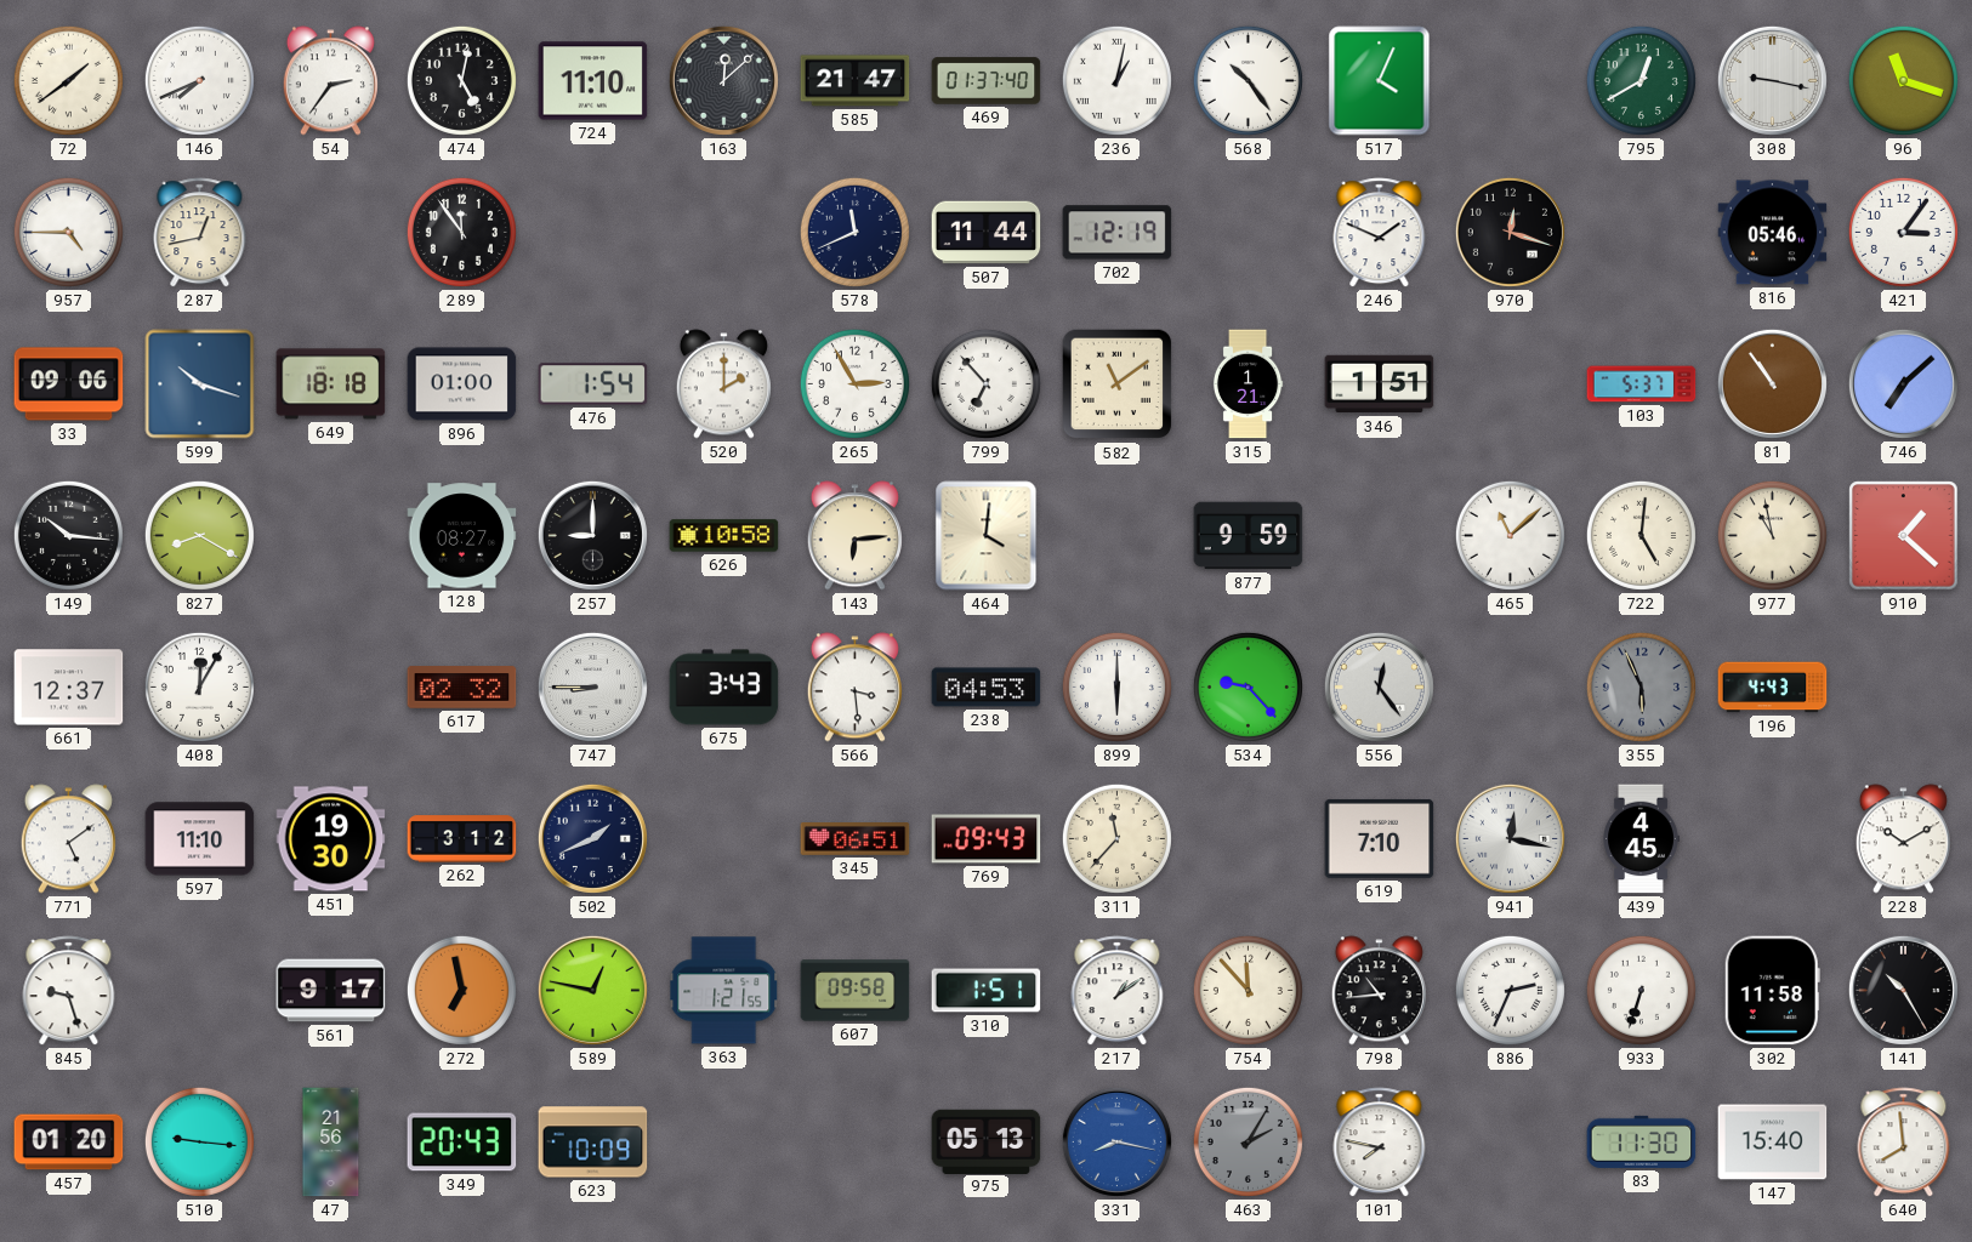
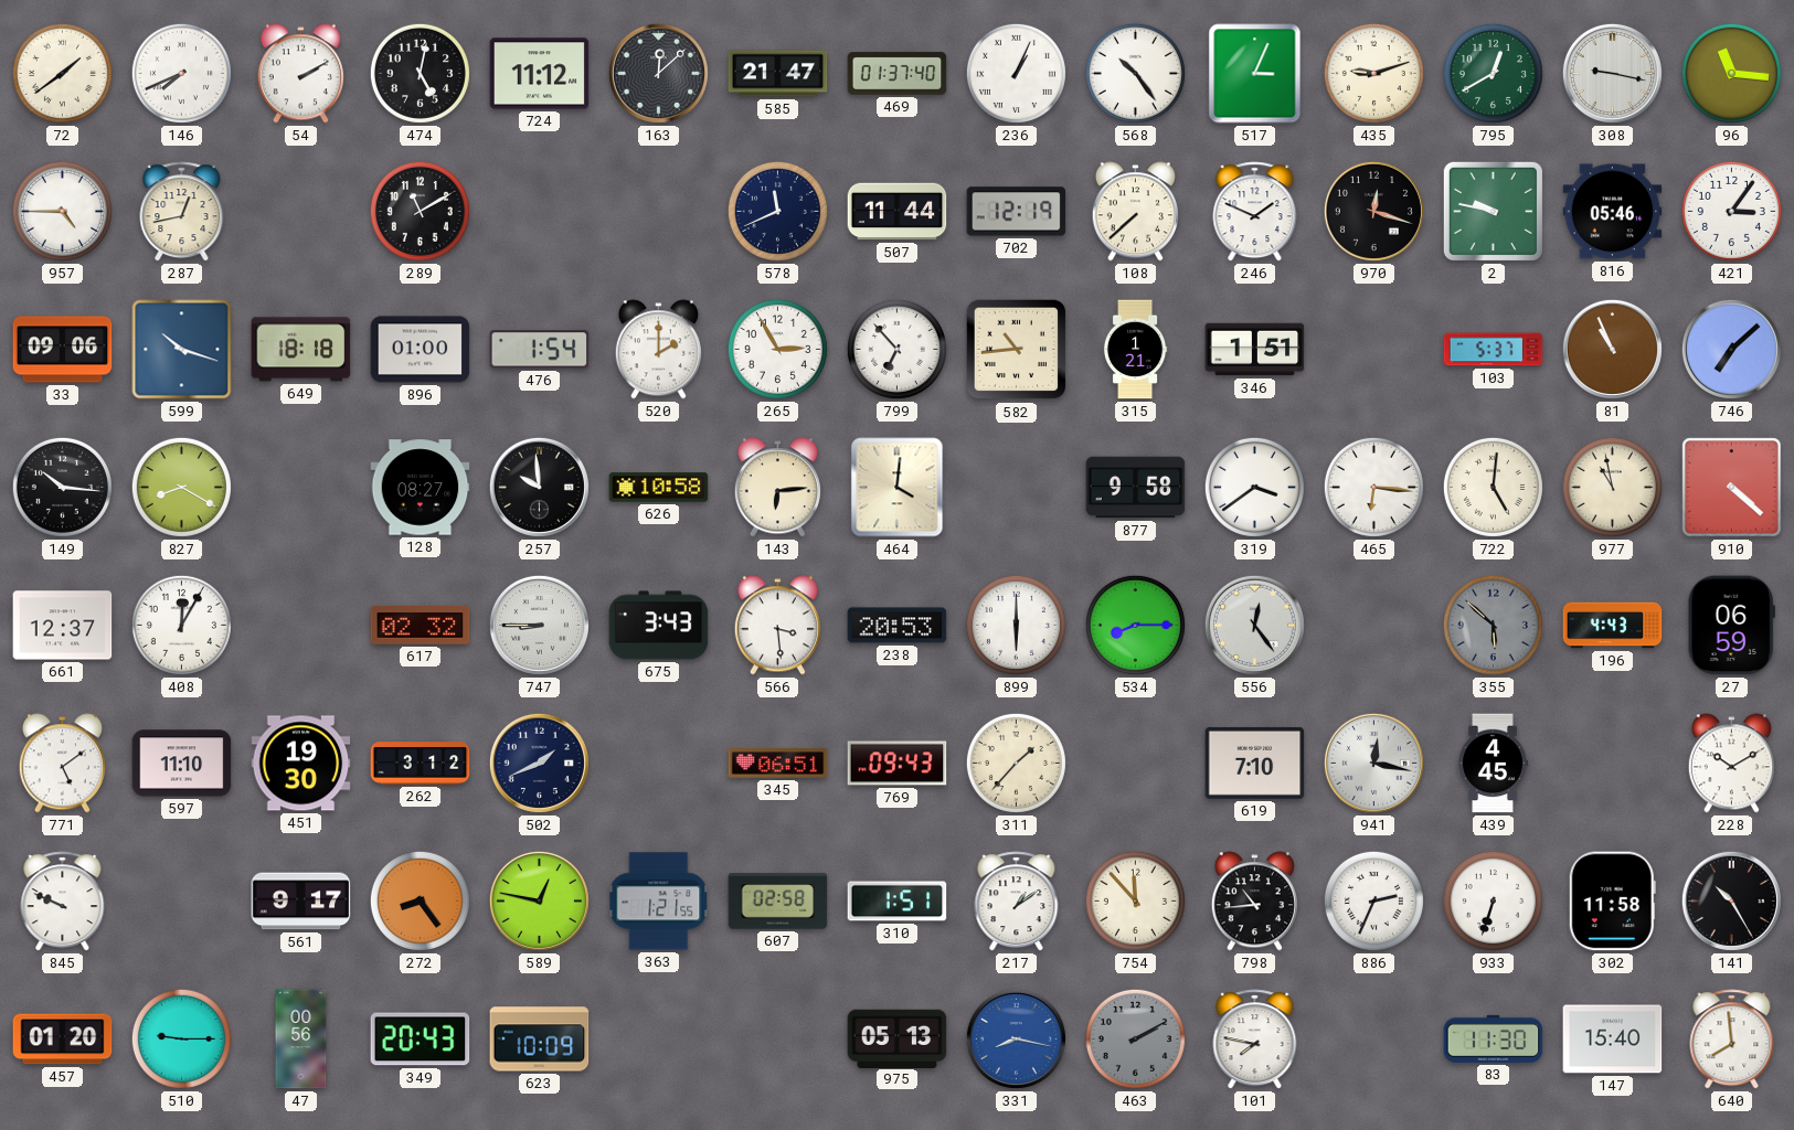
54: 2:36 -> 2:10
724: 11:10 -> 11:12
236: 1:02 -> 1:04
517: 4:04 -> 3:04
435: none -> 9:12
96: 11:18 -> 11:16
289: 11:54 -> 11:10
108: none -> 7:38
2: none -> 9:47
582: 11:09 -> 10:44
81: 10:54 -> 10:56
257: 9:00 -> 9:59
877: 9:59 -> 9:58
319: none -> 3:39
465: 11:08 -> 6:16
910: 1:22 -> 4:22
238: 04:53 -> 20:53
534: 9:23 -> 8:15
355: 5:56 -> 5:52
27: none -> 06:59
311: 11:37 -> 1:37
845: 9:27 -> 9:49
272: 6:58 -> 8:24
607: 09:58 -> 02:58
510: 9:16 -> 9:15
47: 21:56 -> 00:56
463: 2:05 -> 2:10
